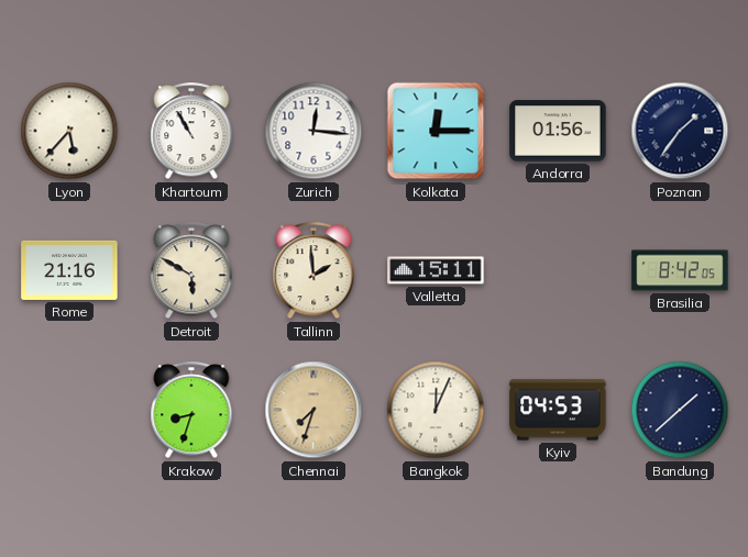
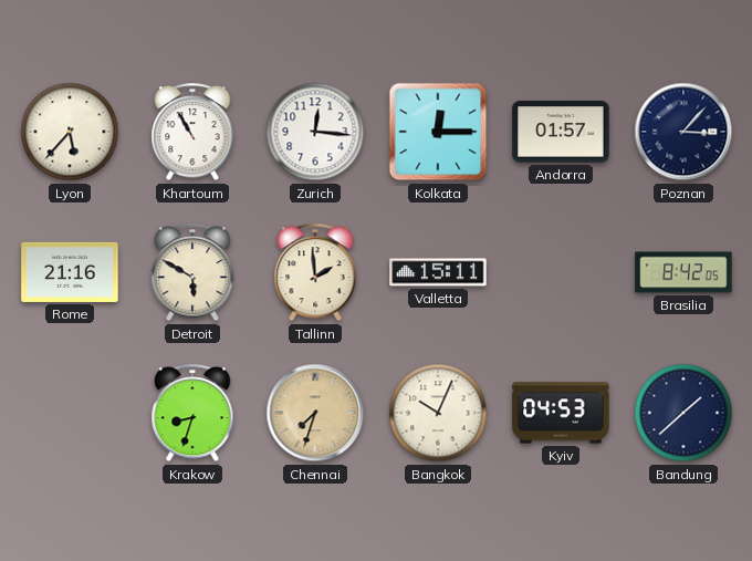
Andorra: 01:56 -> 01:57
Poznan: 1:36 -> 3:07
Bangkok: 12:04 -> 10:04
